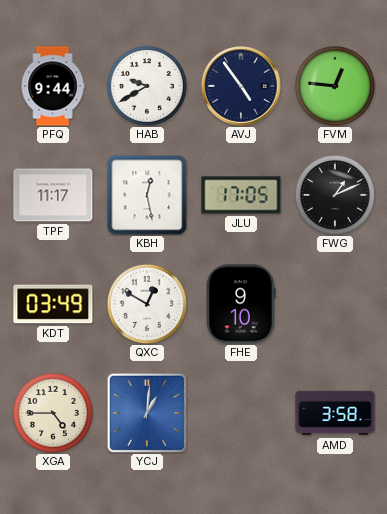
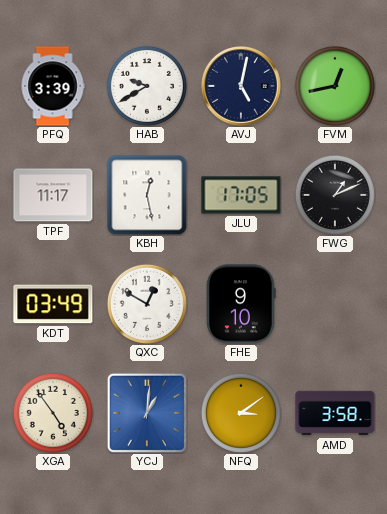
PFQ: 9:44 -> 3:39
AVJ: 4:54 -> 5:02
FVM: 12:46 -> 12:43
XGA: 4:45 -> 4:54
NFQ: none -> 3:09
